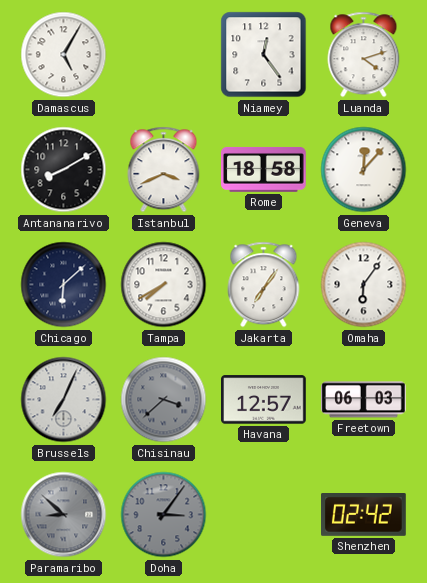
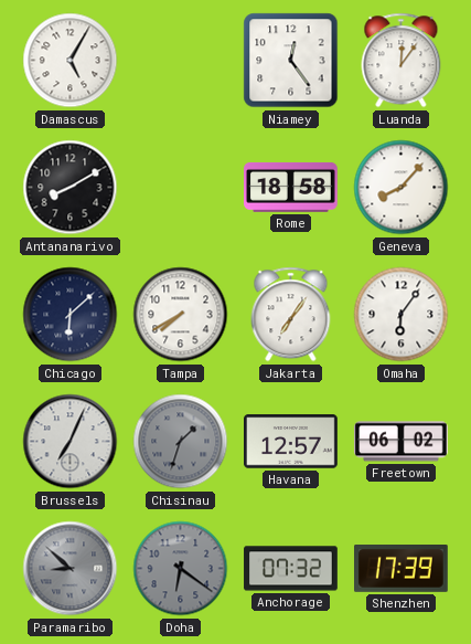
Luanda: 4:12 -> 12:06
Istanbul: 3:41 -> none
Geneva: 12:07 -> 8:07
Chisinau: 3:38 -> 1:33
Freetown: 06:03 -> 06:02
Doha: 3:06 -> 6:21
Anchorage: none -> 07:32
Shenzhen: 02:42 -> 17:39
